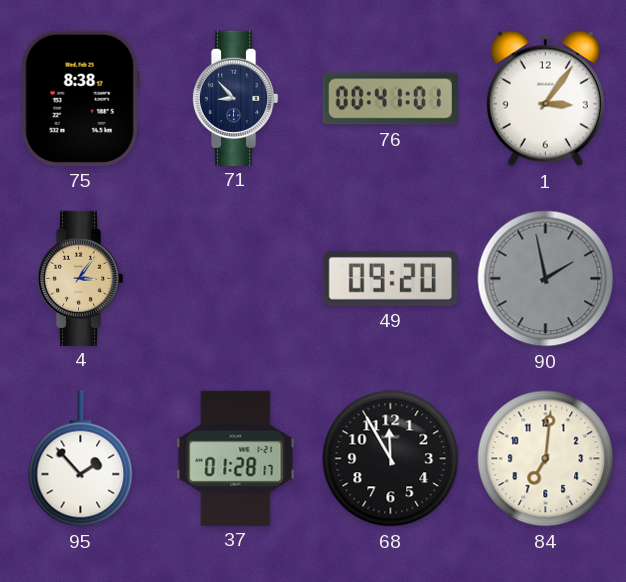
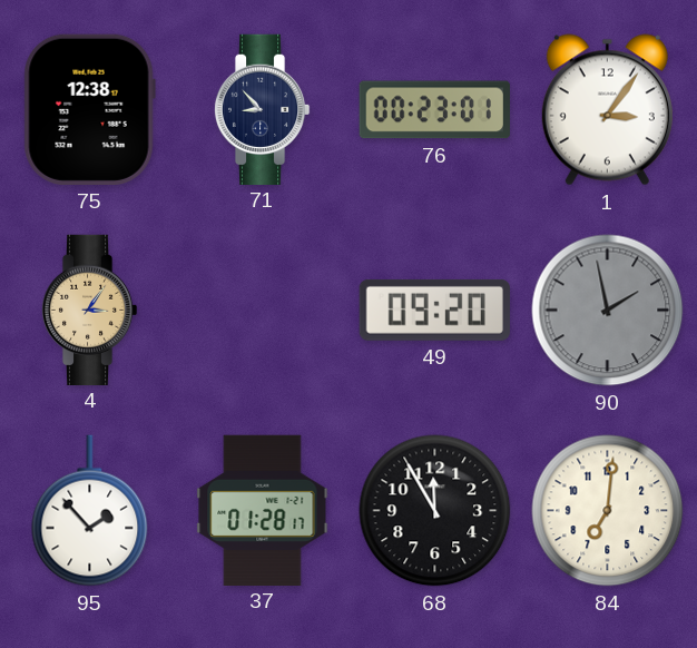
75: 8:38 -> 12:38
76: 00:41 -> 00:23
